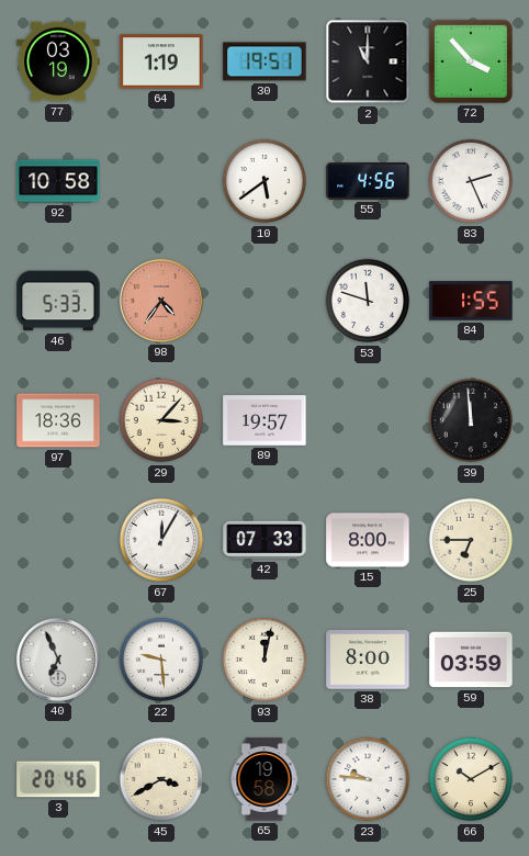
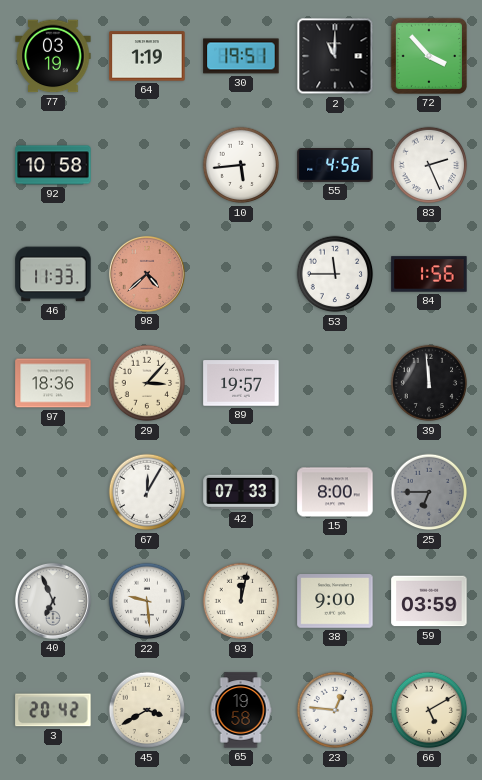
10: 5:39 -> 5:44
46: 5:33 -> 11:33
98: 4:36 -> 4:38
53: 11:48 -> 11:45
84: 1:55 -> 1:56
25 dial: cream -> grey
38: 8:00 -> 9:00
3: 20:46 -> 20:42
23: 9:46 -> 12:46
66: 10:10 -> 5:10
